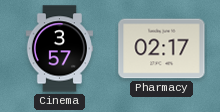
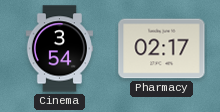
Cinema: 3:57 -> 3:54
